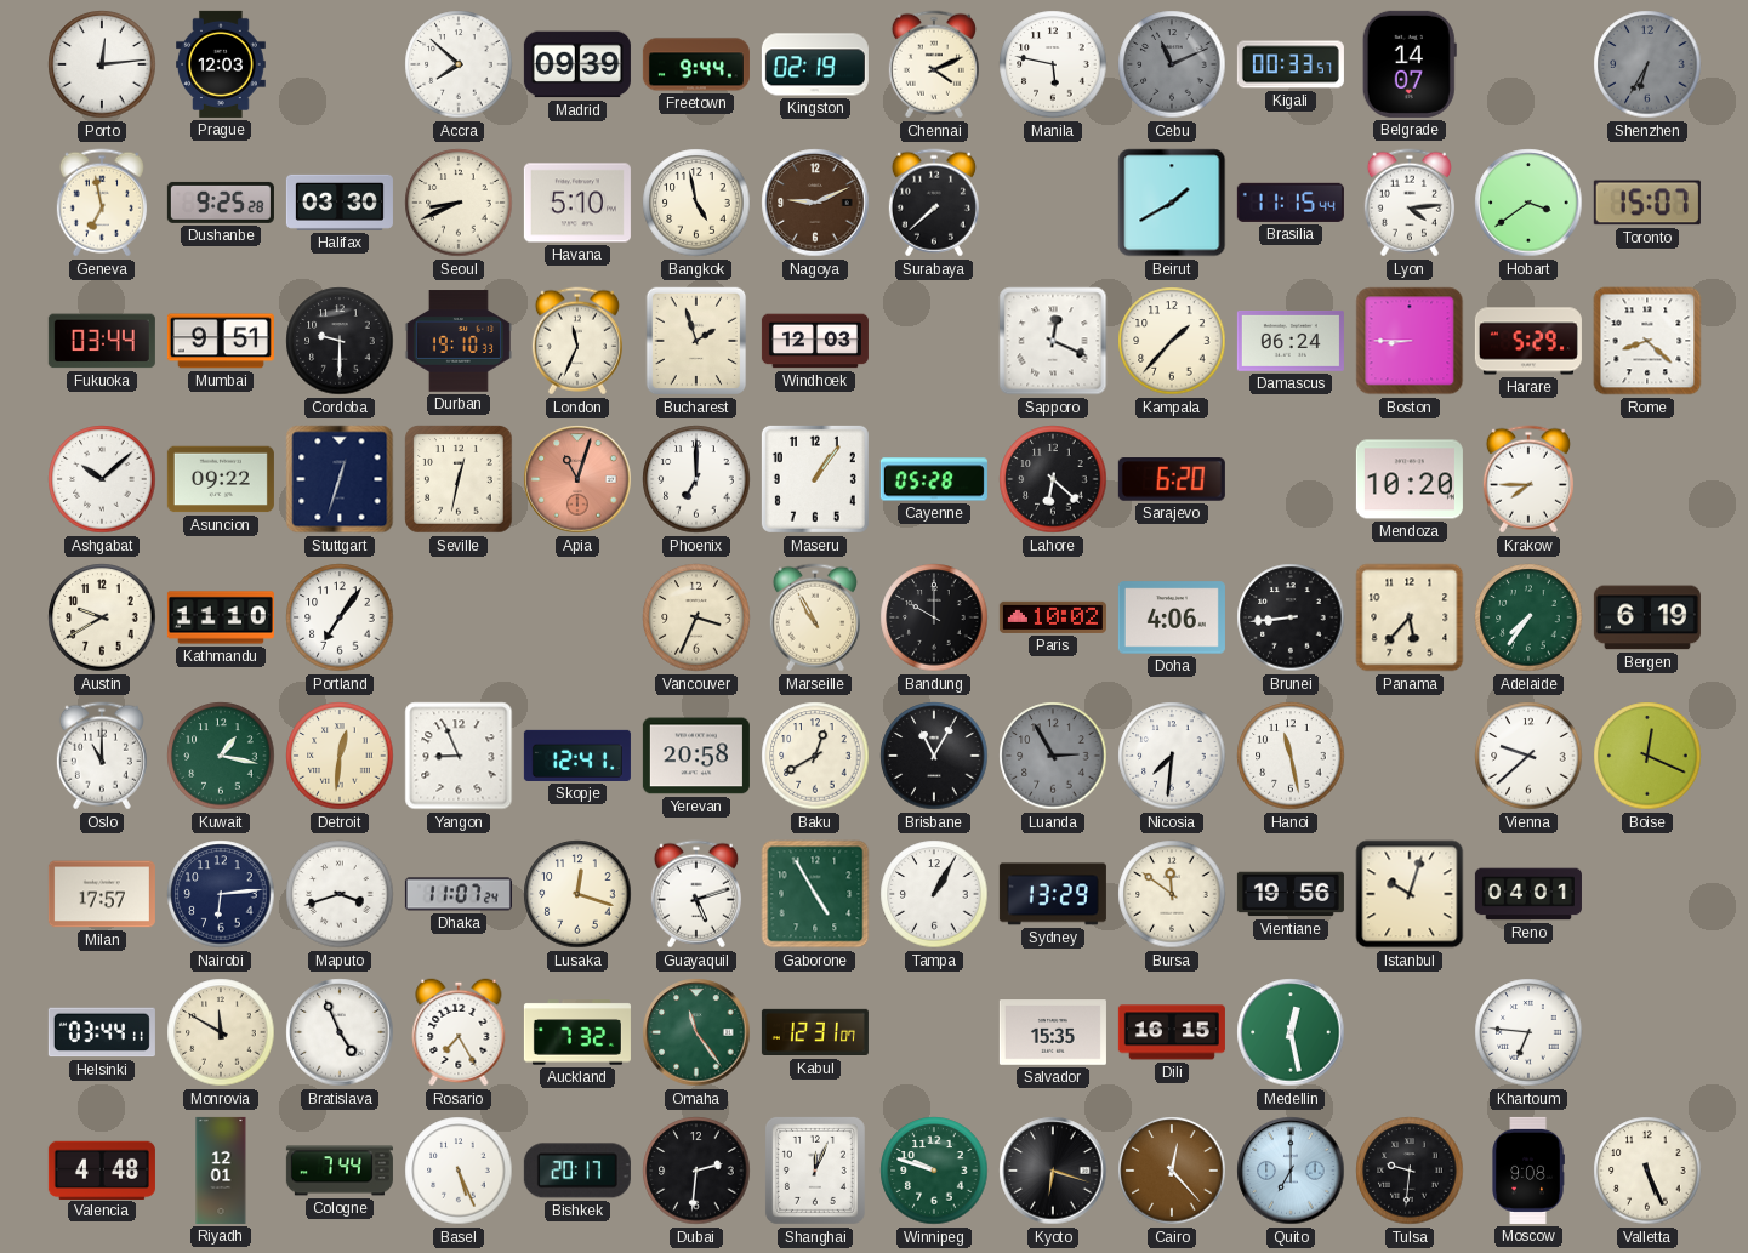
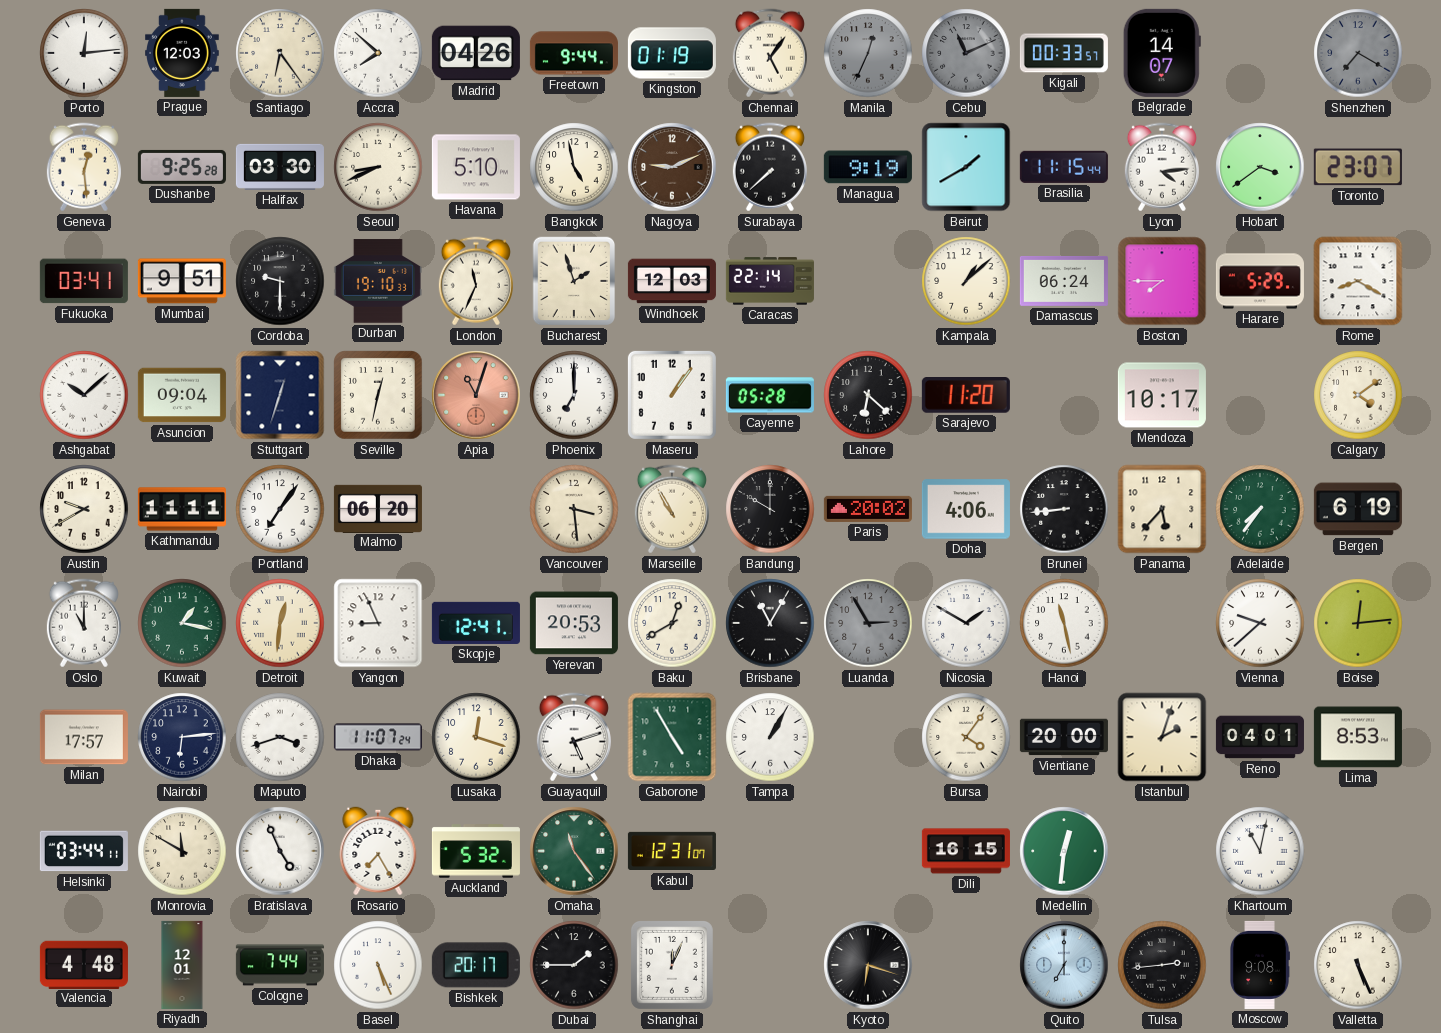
Santiago: none -> 6:24
Madrid: 09:39 -> 04:26
Kingston: 02:19 -> 01:19
Chennai: 4:11 -> 5:06
Manila: 5:47 -> 12:34
Manila dial: white -> grey
Shenzhen: 6:35 -> 7:20
Geneva: 6:58 -> 12:29
Managua: none -> 9:19
Toronto: 15:07 -> 23:07
Fukuoka: 03:44 -> 03:41
Caracas: none -> 22:14
Sapporo: 12:19 -> none
Kampala: 1:37 -> 1:08
Boston: 8:45 -> 7:45
Rome: 8:22 -> 8:20
Asuncion: 09:22 -> 09:04
Sarajevo: 6:20 -> 11:20
Mendoza: 10:20 -> 10:17
Krakow: 7:45 -> none
Calgary: none -> 4:09
Kathmandu: 11:10 -> 11:11
Malmo: none -> 06:20
Vancouver: 3:34 -> 3:29
Paris: 10:02 -> 20:02
Yerevan: 20:58 -> 20:53
Nicosia: 7:31 -> 1:50
Boise: 12:19 -> 12:14
Sydney: 13:29 -> none
Bursa: 11:51 -> 4:06
Vientiane: 19:56 -> 20:00
Istanbul: 10:03 -> 2:03
Lima: none -> 8:53
Auckland: 7:32 -> 5:32
Salvador: 15:35 -> none
Medellin: 12:28 -> 12:31
Khartoum: 6:46 -> 11:02
Dubai: 2:31 -> 1:45
Winnipeg: 9:48 -> none
Cairo: 12:23 -> none
Tulsa: 9:31 -> 2:44
